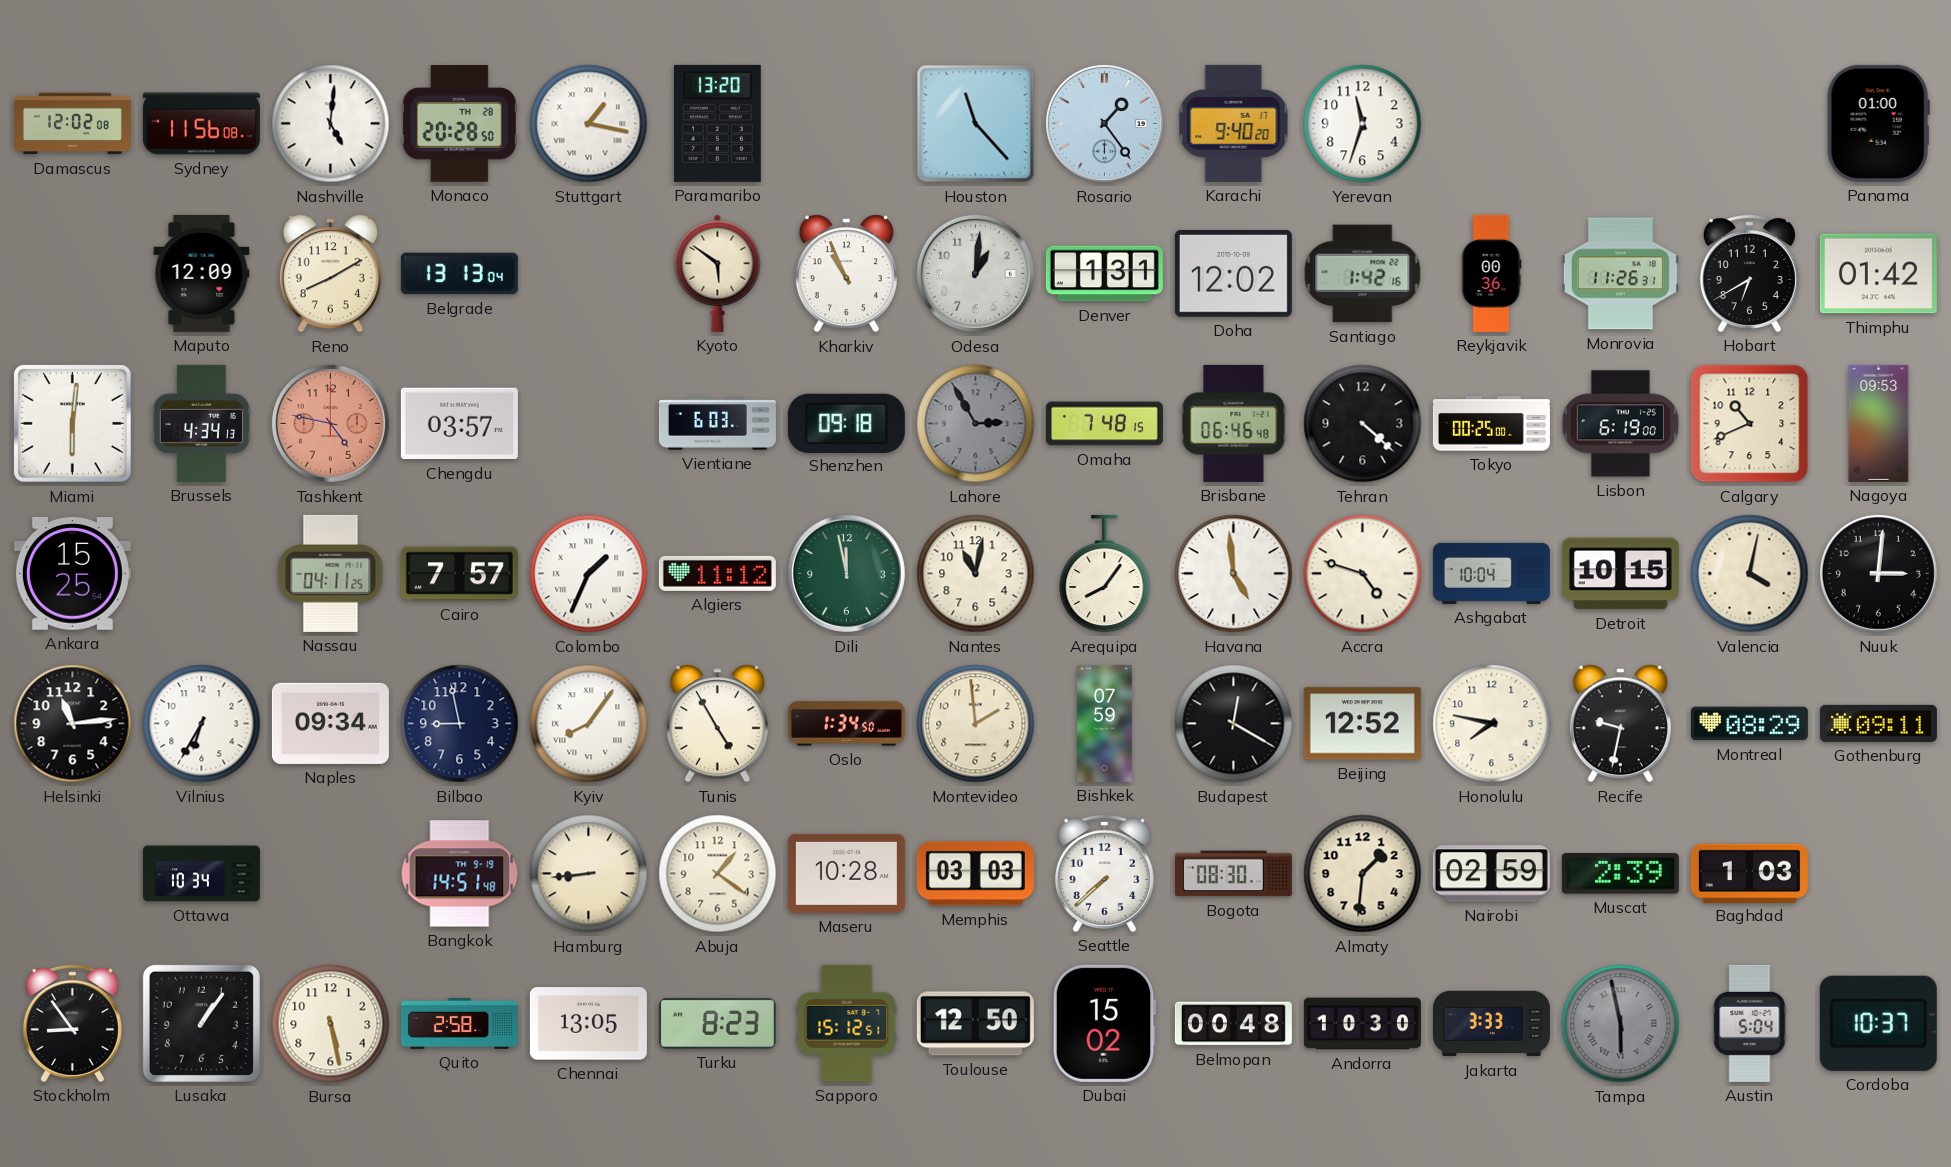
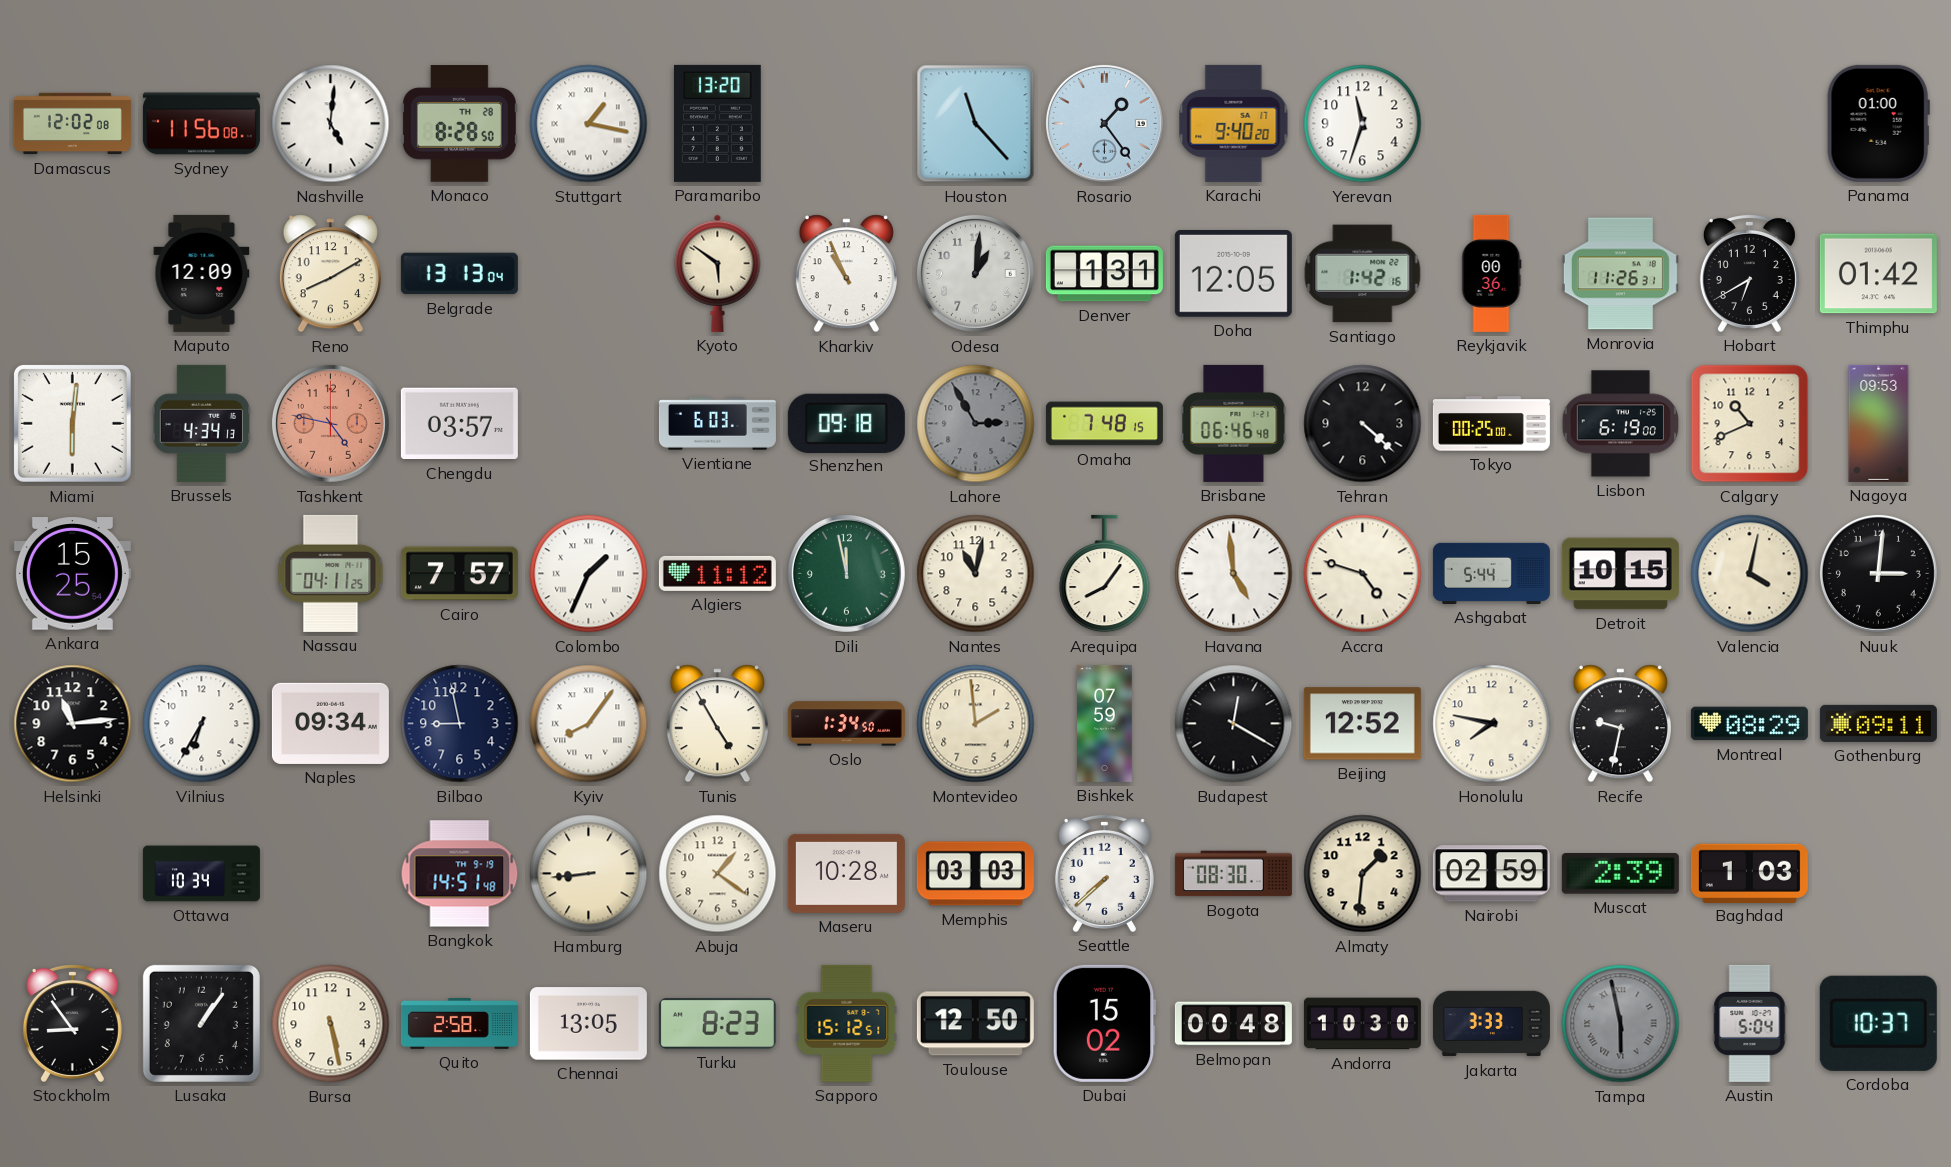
Monaco: 20:28 -> 8:28
Doha: 12:02 -> 12:05
Ashgabat: 10:04 -> 5:44
